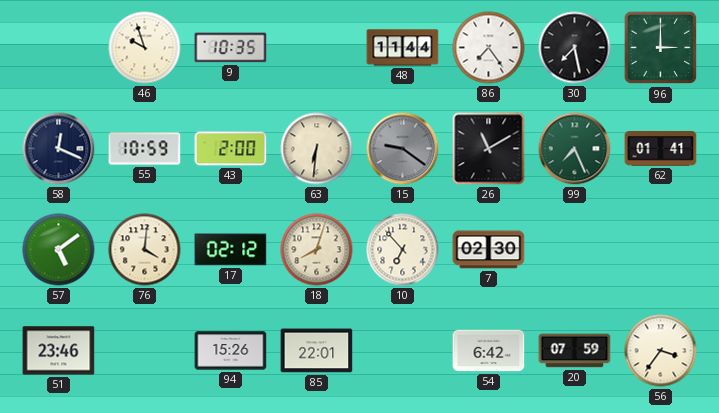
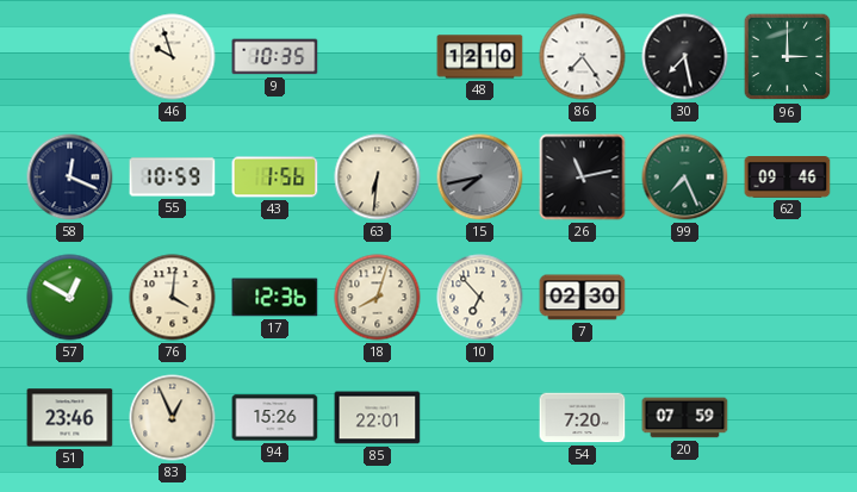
48: 11:44 -> 12:10
43: 2:00 -> 1:56
15: 9:21 -> 7:43
26: 11:10 -> 11:13
62: 01:41 -> 09:46
57: 5:09 -> 12:50
17: 02:12 -> 12:36
83: none -> 12:56
54: 6:42 -> 7:20
56: 3:36 -> none
